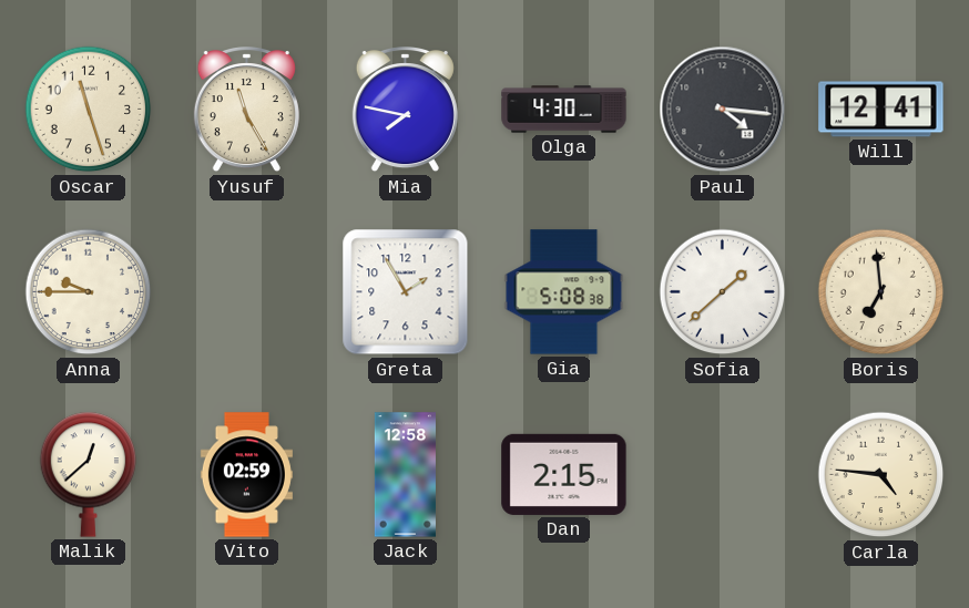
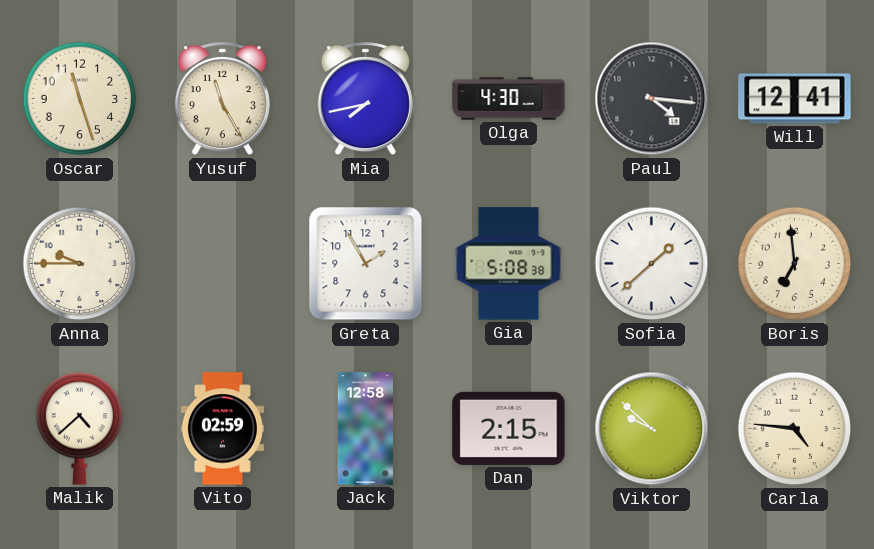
Mia: 7:47 -> 7:43
Malik: 12:38 -> 4:38
Viktor: none -> 9:52
